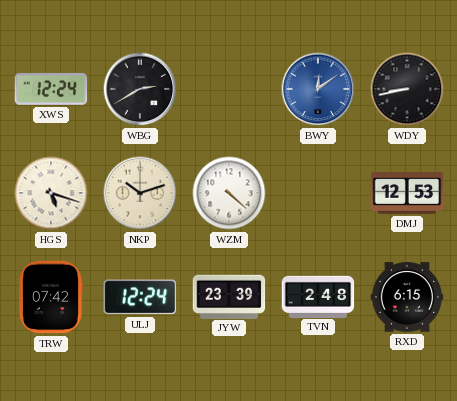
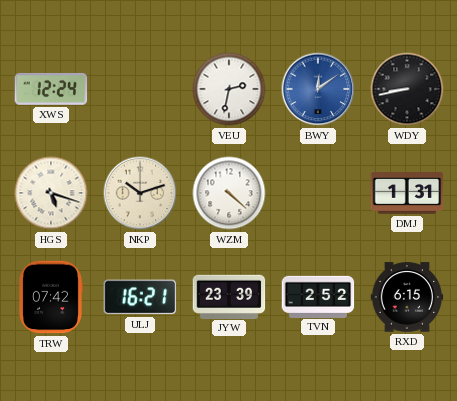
WBG: 2:40 -> none
VEU: none -> 2:32
DMJ: 12:53 -> 1:31
ULJ: 12:24 -> 16:21
TVN: 2:48 -> 2:52
